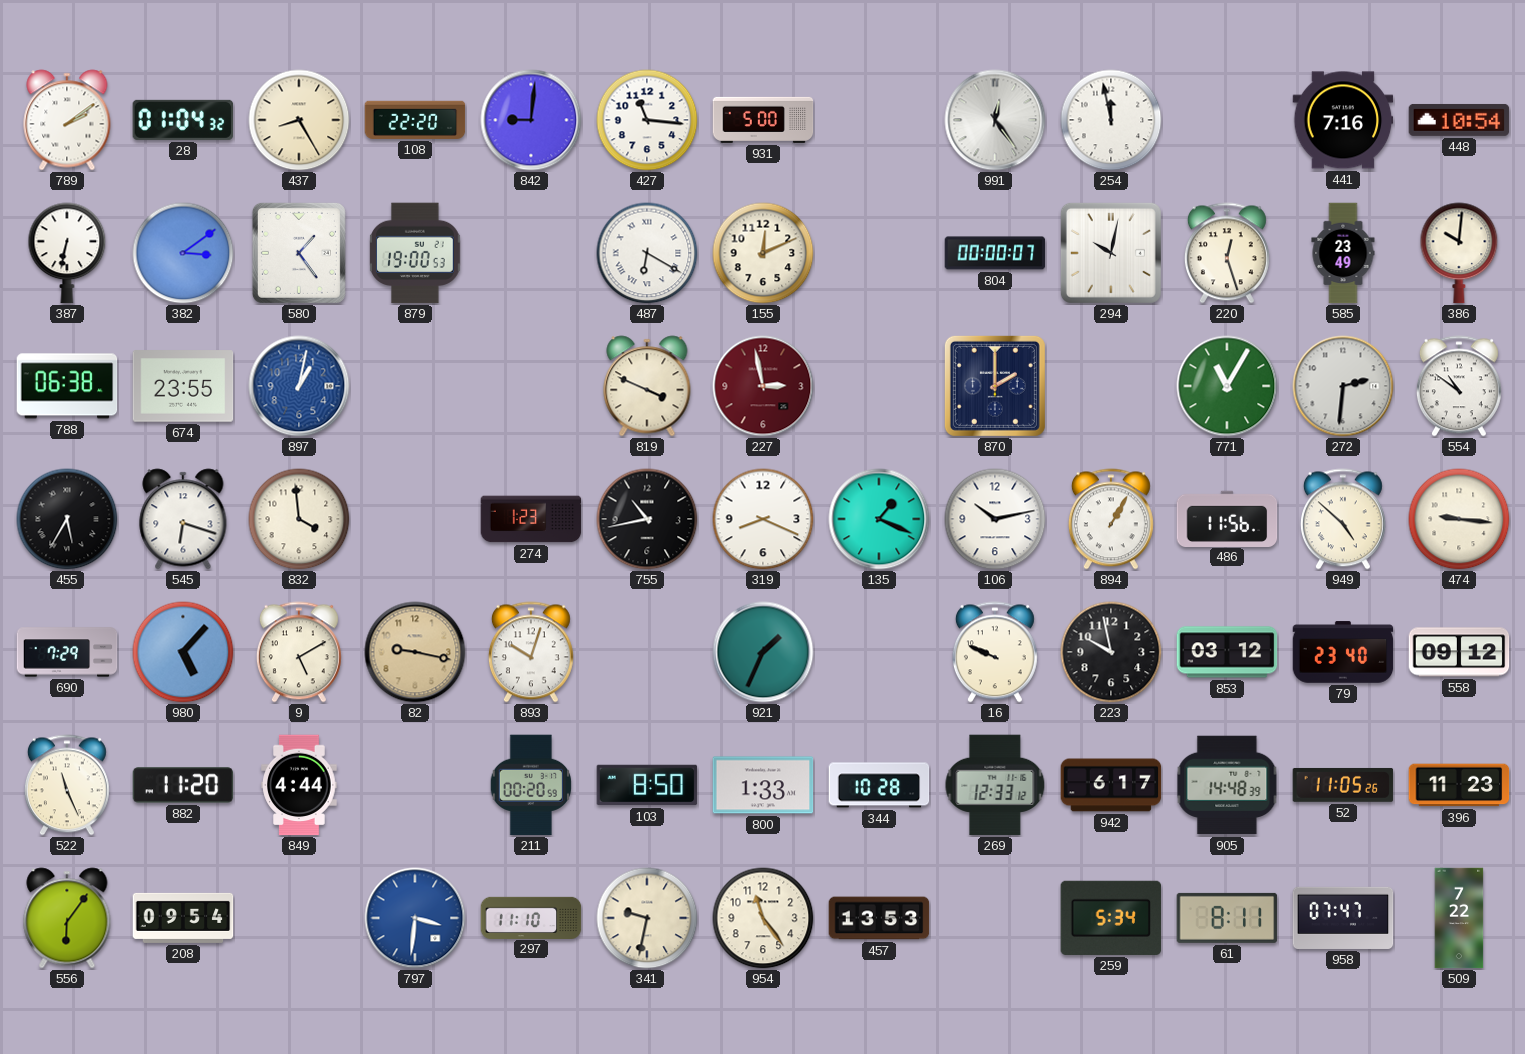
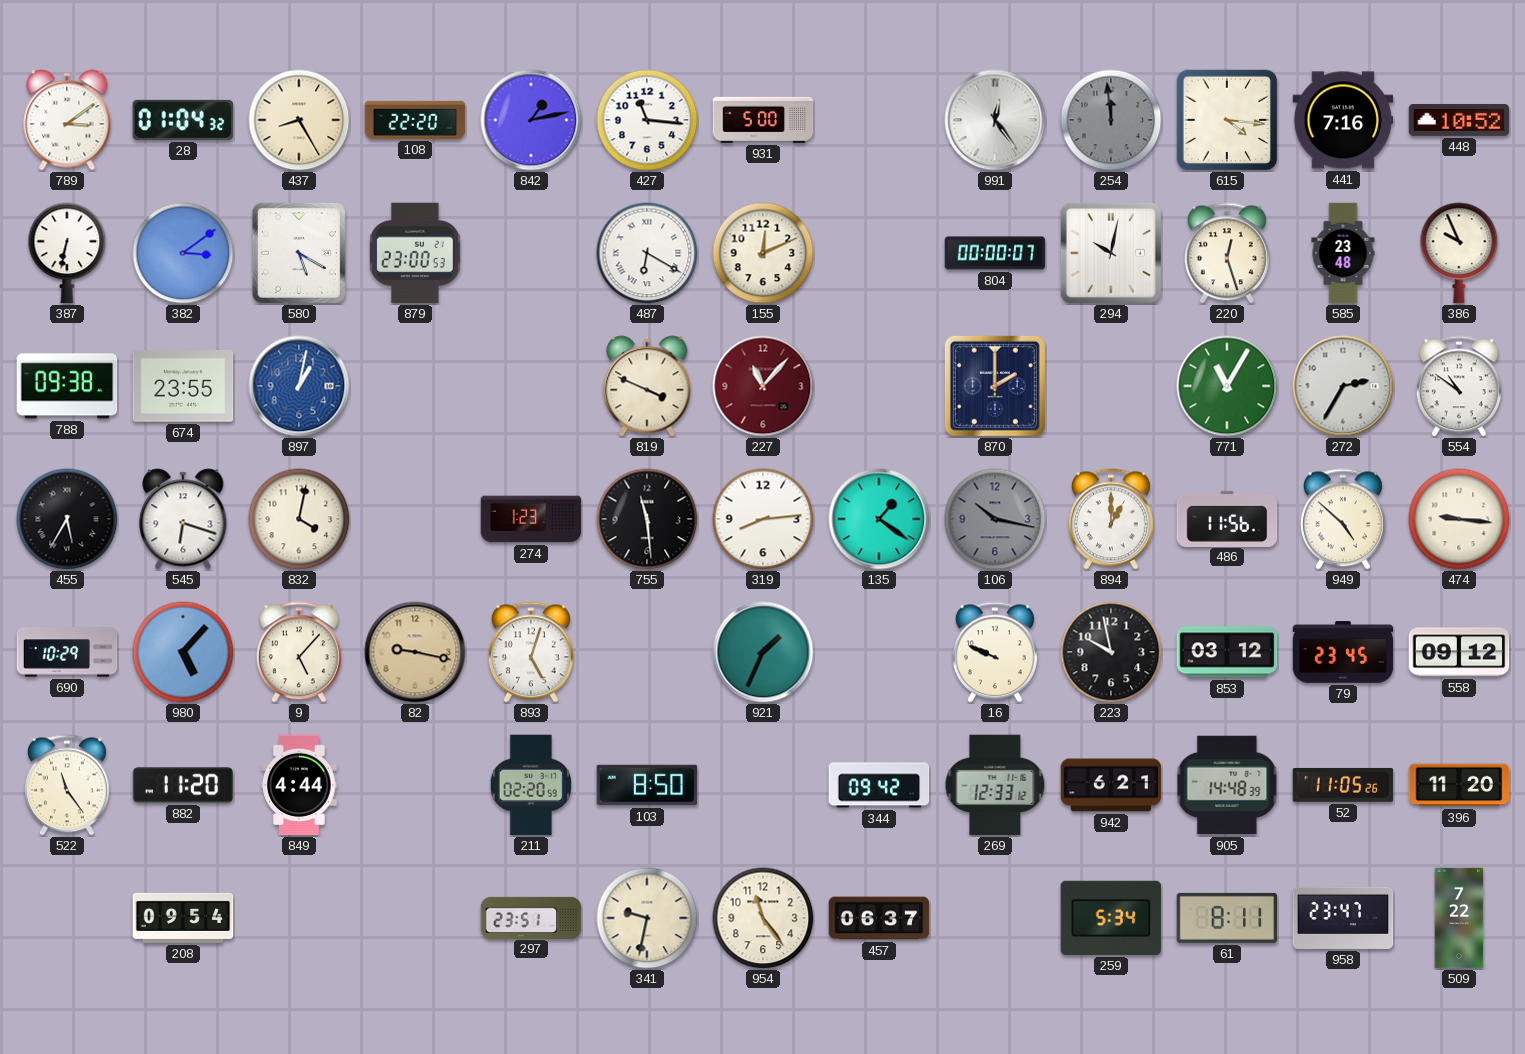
789: 2:09 -> 3:09
842: 9:01 -> 1:13
254: 11:58 -> 11:59
254 dial: white -> grey
615: none -> 4:16
448: 10:54 -> 10:52
580: 1:24 -> 5:20
879: 19:00 -> 23:00
585: 23:49 -> 23:48
386: 10:01 -> 9:56
788: 06:38 -> 09:38
227: 2:58 -> 11:07
272: 2:31 -> 2:35
832: 3:59 -> 4:02
755: 10:43 -> 11:29
319: 8:19 -> 8:14
135: 1:19 -> 1:21
106: 10:13 -> 10:17
106 dial: white -> grey
894: 1:05 -> 1:00
690: 7:29 -> 10:29
9: 5:10 -> 5:07
893: 10:03 -> 5:03
79: 23:40 -> 23:45
522: 11:26 -> 11:24
211: 00:20 -> 02:20
800: 1:33 -> none
344: 10:28 -> 09:42
942: 6:17 -> 6:21
396: 11:23 -> 11:20
556: 6:06 -> none
797: 3:31 -> none
297: 11:10 -> 23:51
457: 13:53 -> 06:37
958: 07:47 -> 23:47
